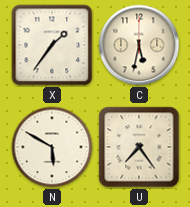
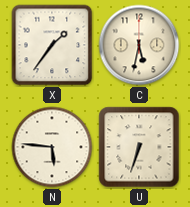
N: 5:50 -> 5:46
U: 7:24 -> 6:33
